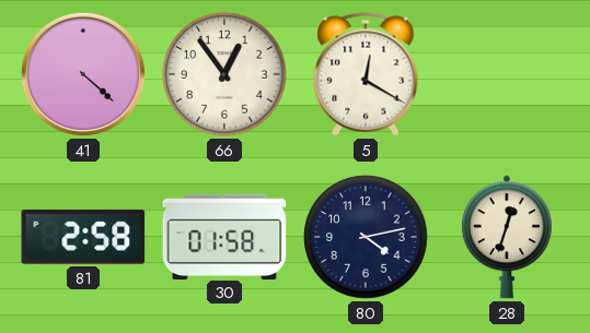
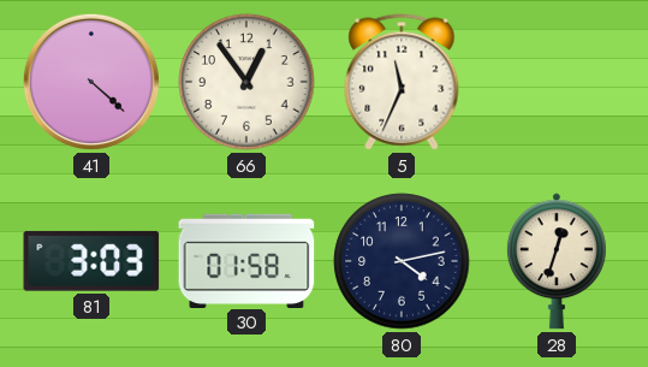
5: 12:20 -> 11:34
81: 2:58 -> 3:03
